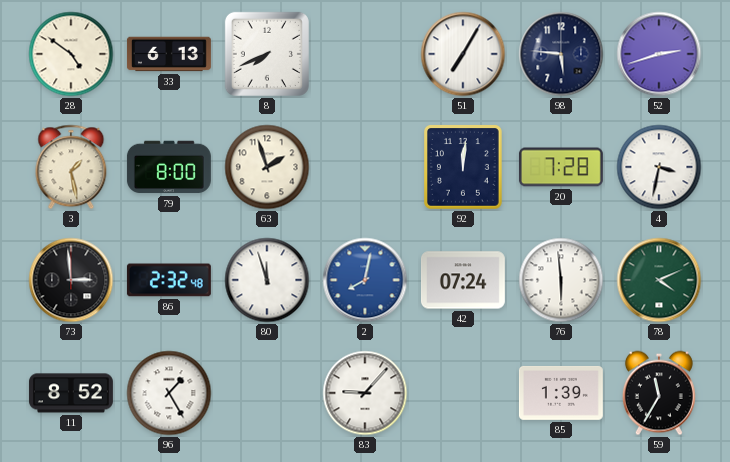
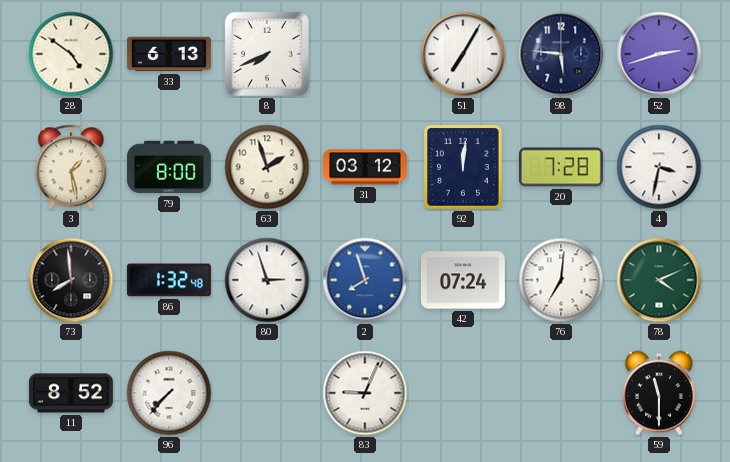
31: none -> 03:12
73: 2:59 -> 7:59
86: 2:32 -> 1:32
80: 11:57 -> 2:57
2: 8:02 -> 7:57
76: 5:59 -> 7:01
96: 1:25 -> 7:37
83: 9:07 -> 9:04
85: 1:39 -> none
59: 11:35 -> 11:30
